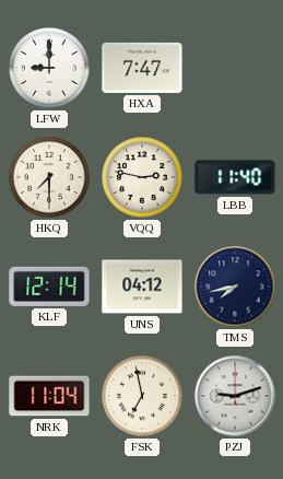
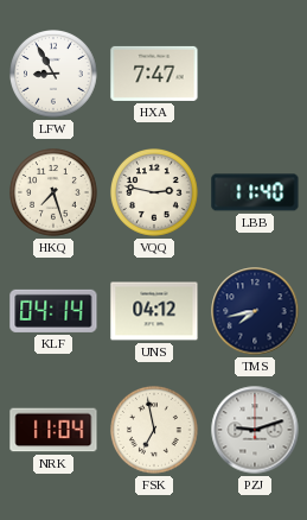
LFW: 9:00 -> 8:55
HKQ: 7:30 -> 7:27
KLF: 12:14 -> 04:14
